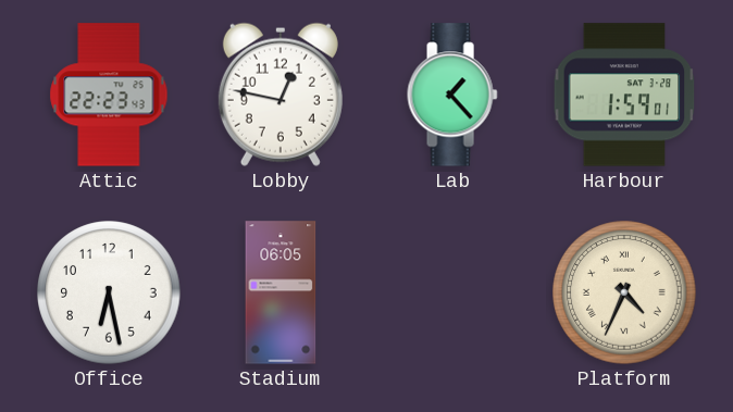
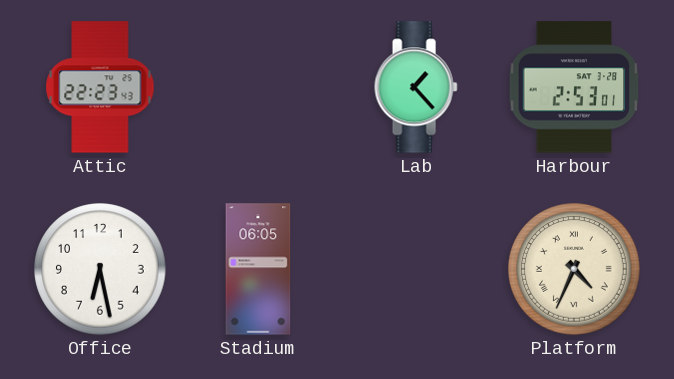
Lobby: 12:47 -> none
Harbour: 1:59 -> 2:53
